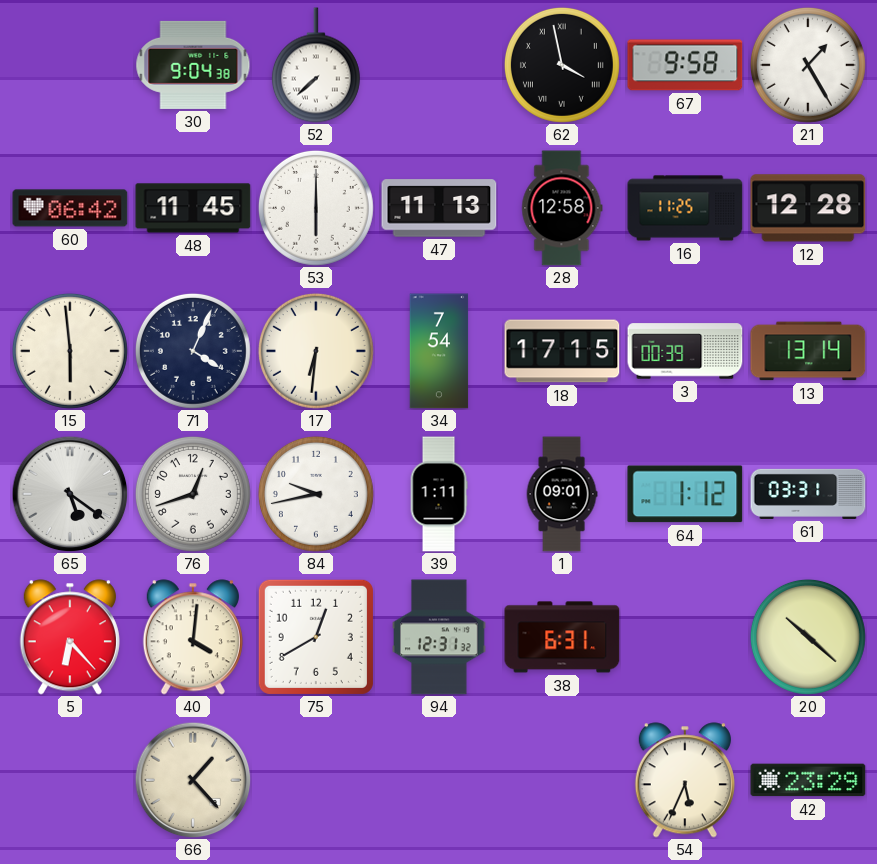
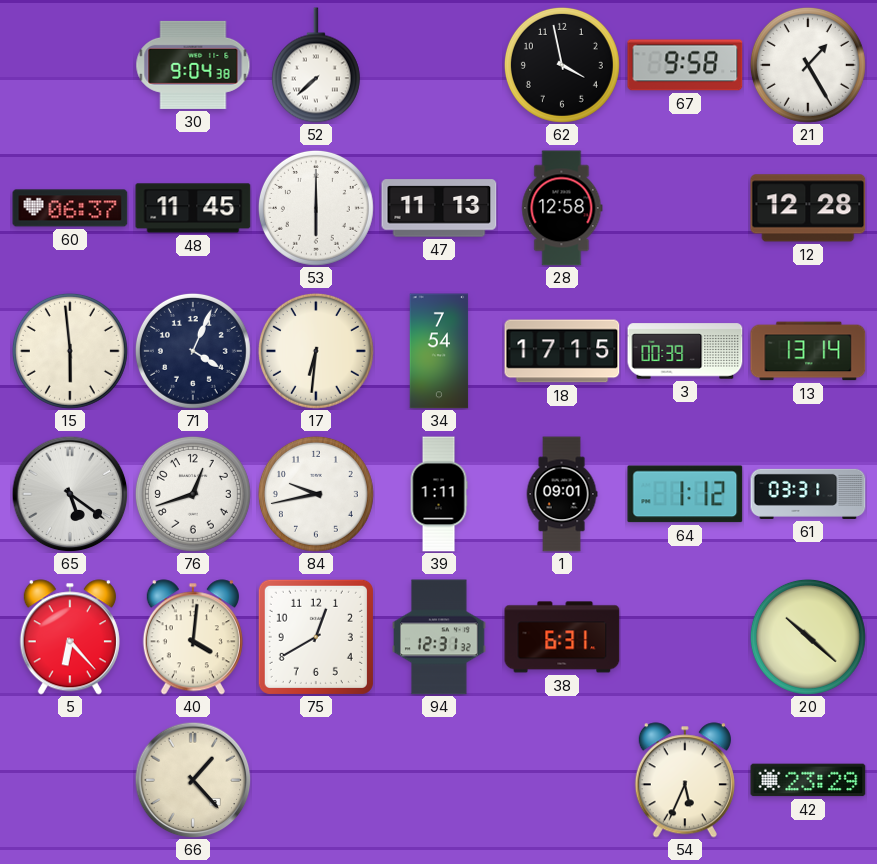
62 numerals: Roman -> Arabic
60: 06:42 -> 06:37
16: 11:25 -> none
